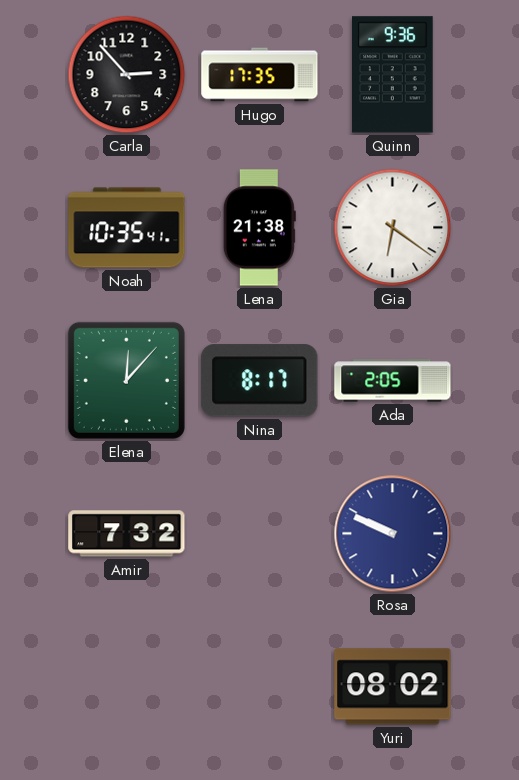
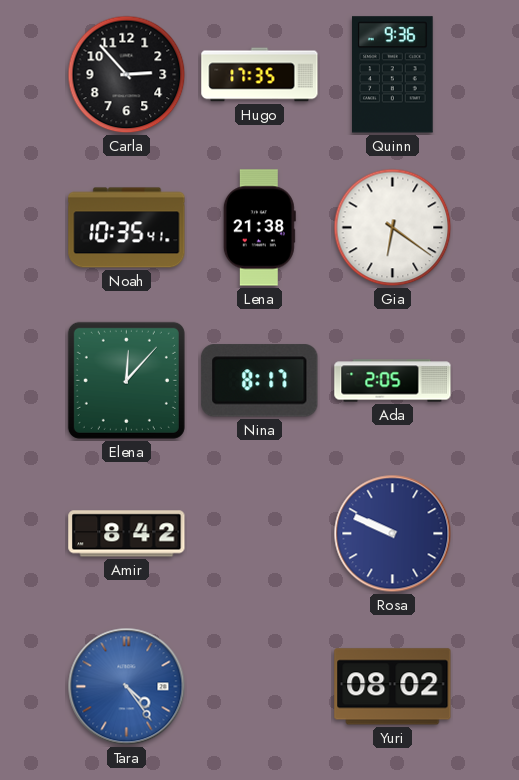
Amir: 7:32 -> 8:42
Tara: none -> 4:24
